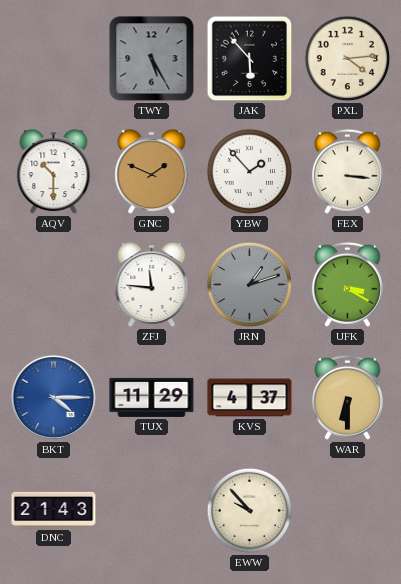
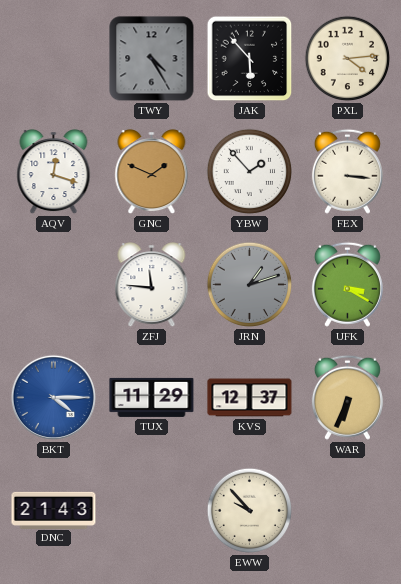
TWY: 5:25 -> 4:25
AQV: 10:30 -> 12:18
KVS: 4:37 -> 12:37
WAR: 6:30 -> 6:34
